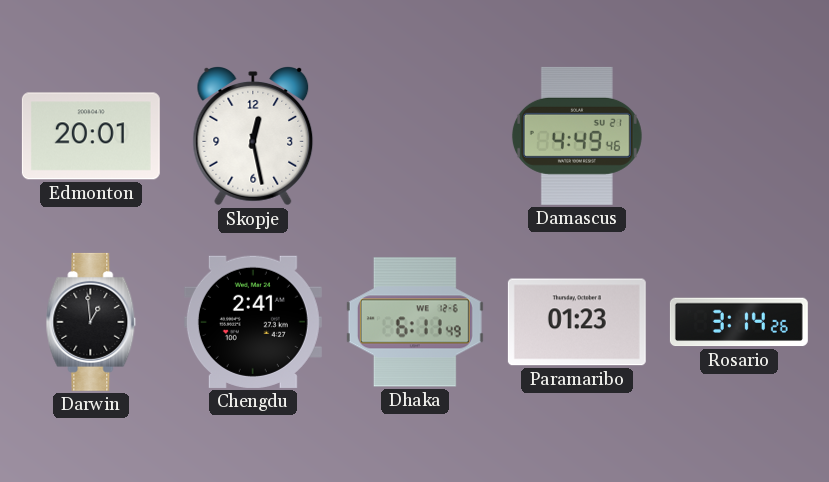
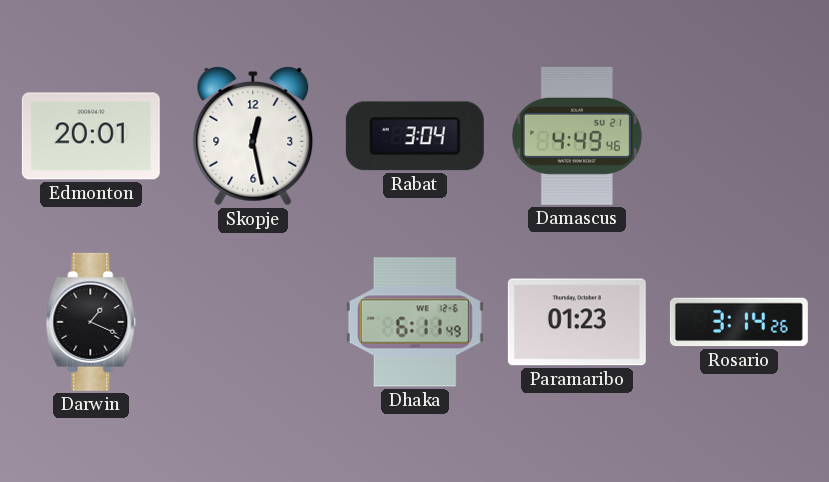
Rabat: none -> 3:04
Darwin: 12:59 -> 1:19
Chengdu: 2:41 -> none
